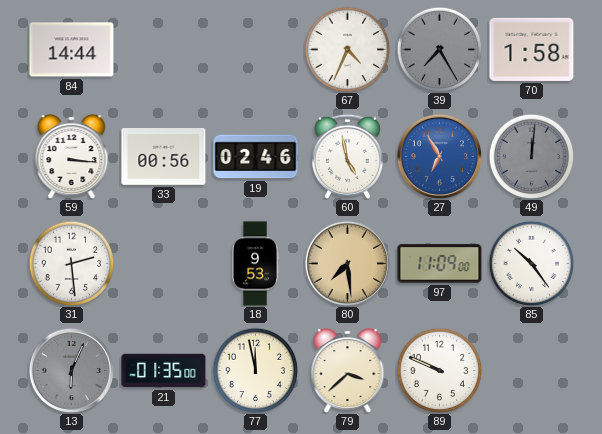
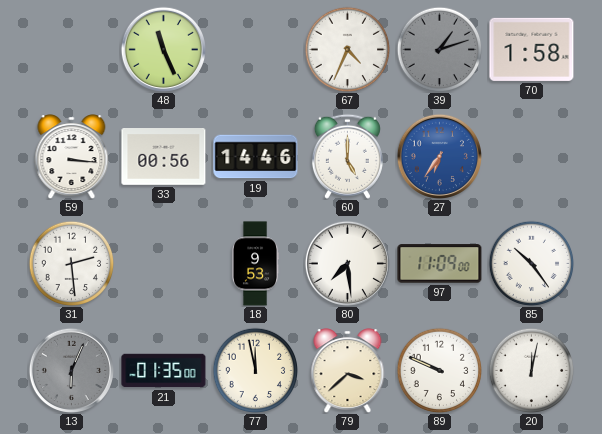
84: 14:44 -> none
48: none -> 11:26
39: 7:25 -> 1:12
19: 02:46 -> 14:46
60: 4:58 -> 5:00
27: 6:55 -> 6:36
49: 12:01 -> none
80 dial: champagne -> white
20: none -> 12:02
